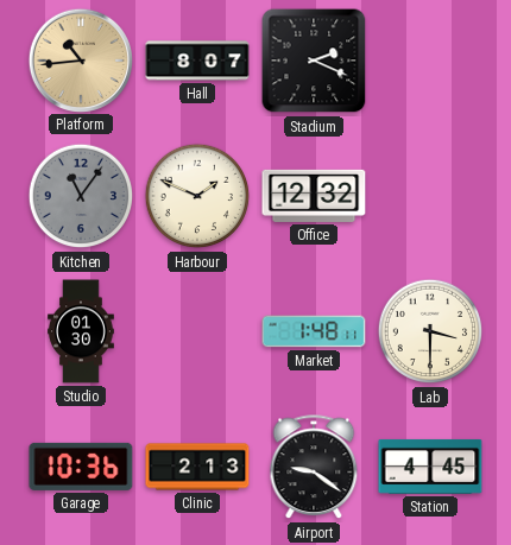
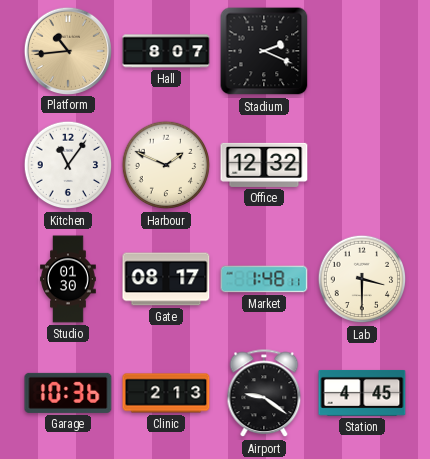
Kitchen dial: grey -> white
Gate: none -> 08:17
